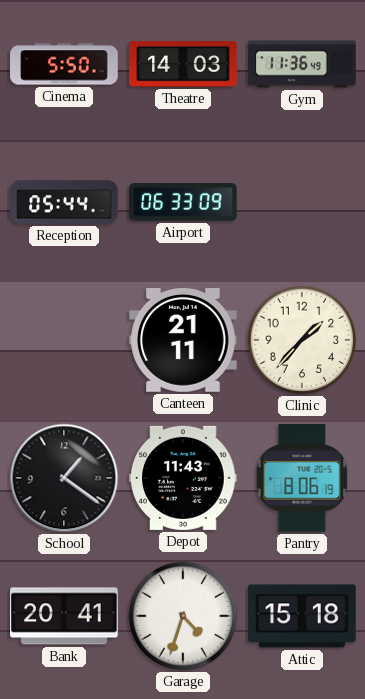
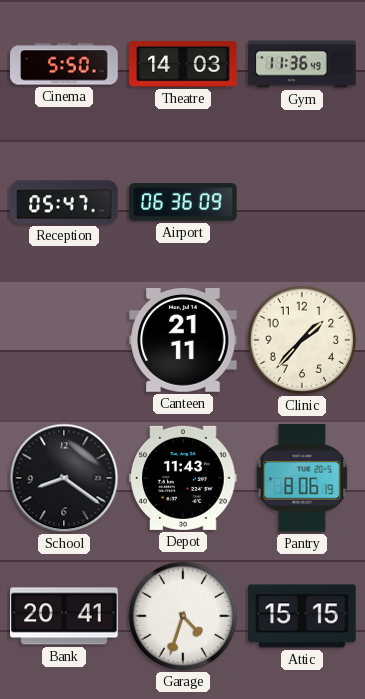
Reception: 05:44 -> 05:47
Airport: 06:33 -> 06:36
School: 1:21 -> 8:21
Attic: 15:18 -> 15:15
